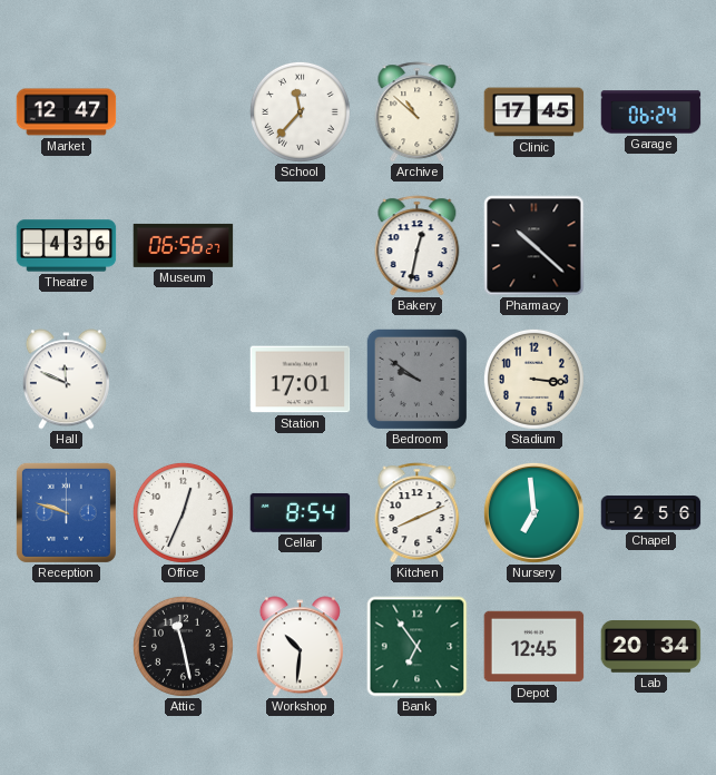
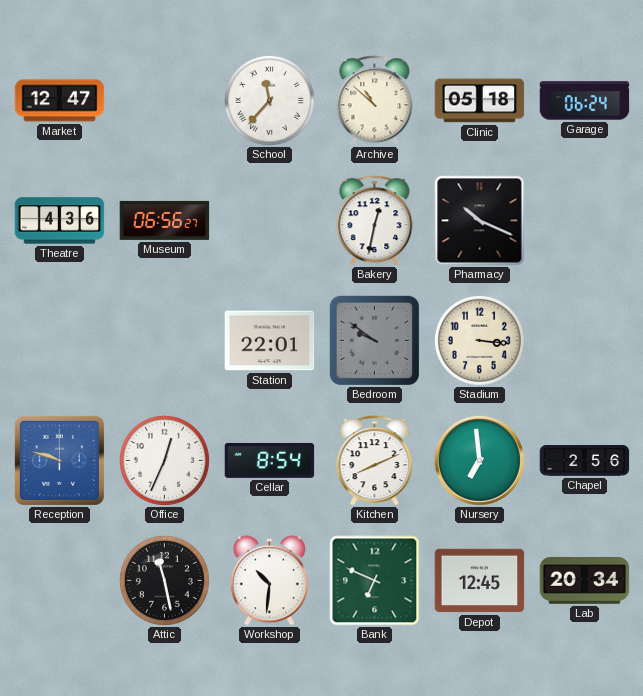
Clinic: 17:45 -> 05:18
Pharmacy: 10:22 -> 10:19
Hall: 11:49 -> none
Station: 17:01 -> 22:01
Bank: 6:54 -> 6:49
